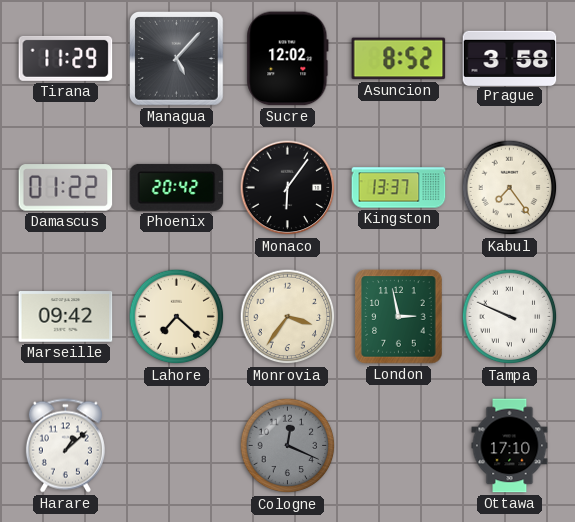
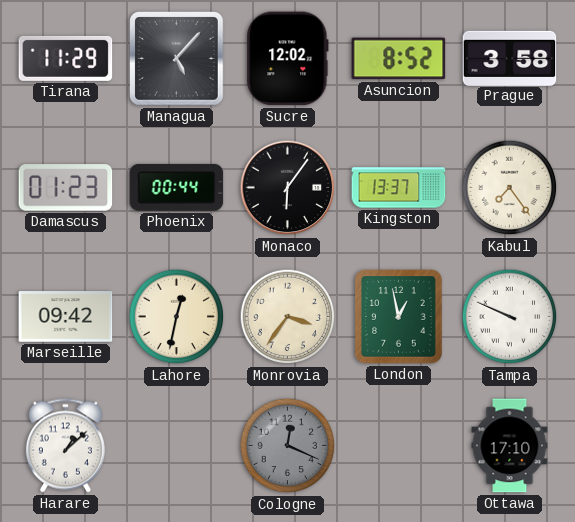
Damascus: 01:22 -> 01:23
Phoenix: 20:42 -> 00:44
Lahore: 7:22 -> 12:32
London: 2:58 -> 12:58
